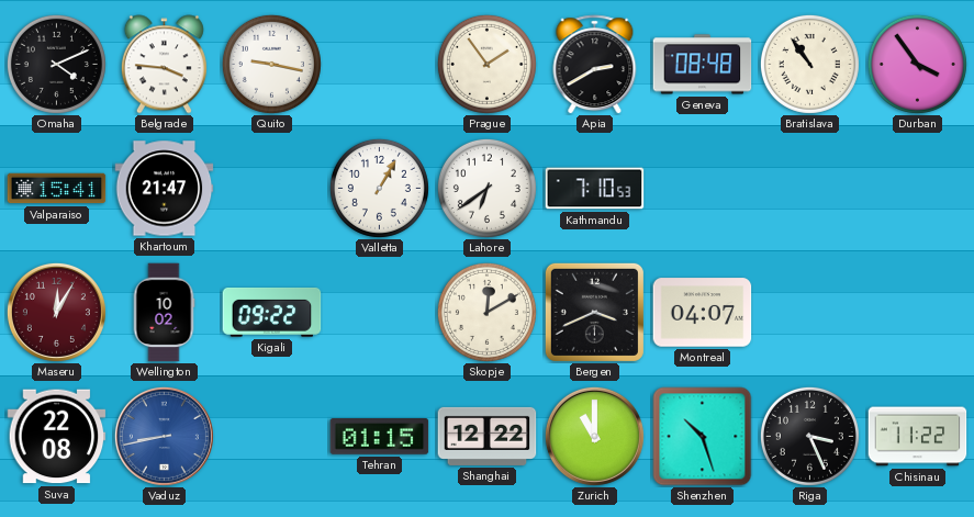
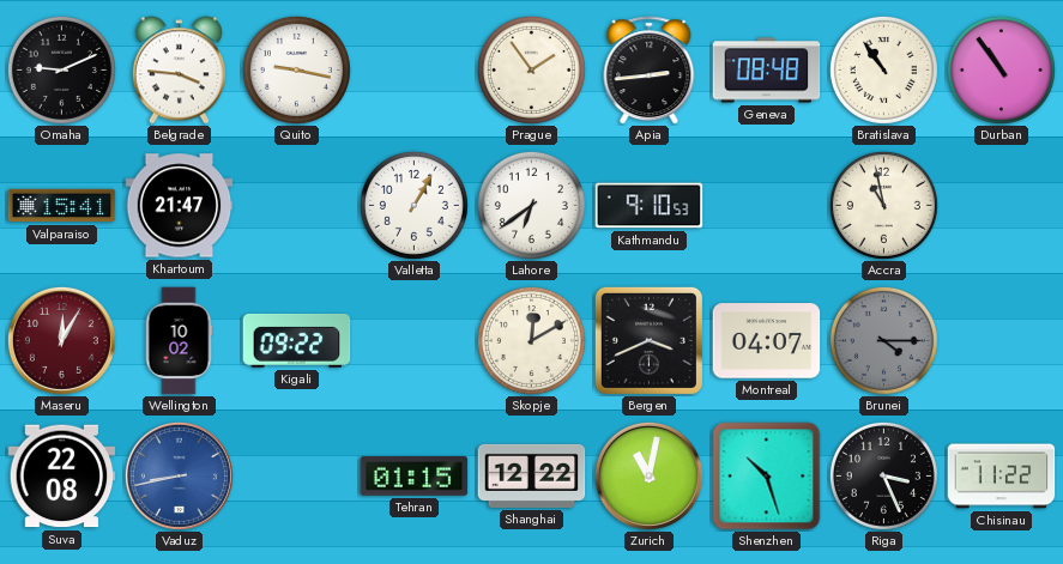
Omaha: 4:11 -> 9:11
Apia: 2:40 -> 2:44
Durban: 3:54 -> 10:54
Kathmandu: 7:10 -> 9:10
Accra: none -> 10:58
Brunei: none -> 4:15
Zurich: 11:00 -> 11:02
